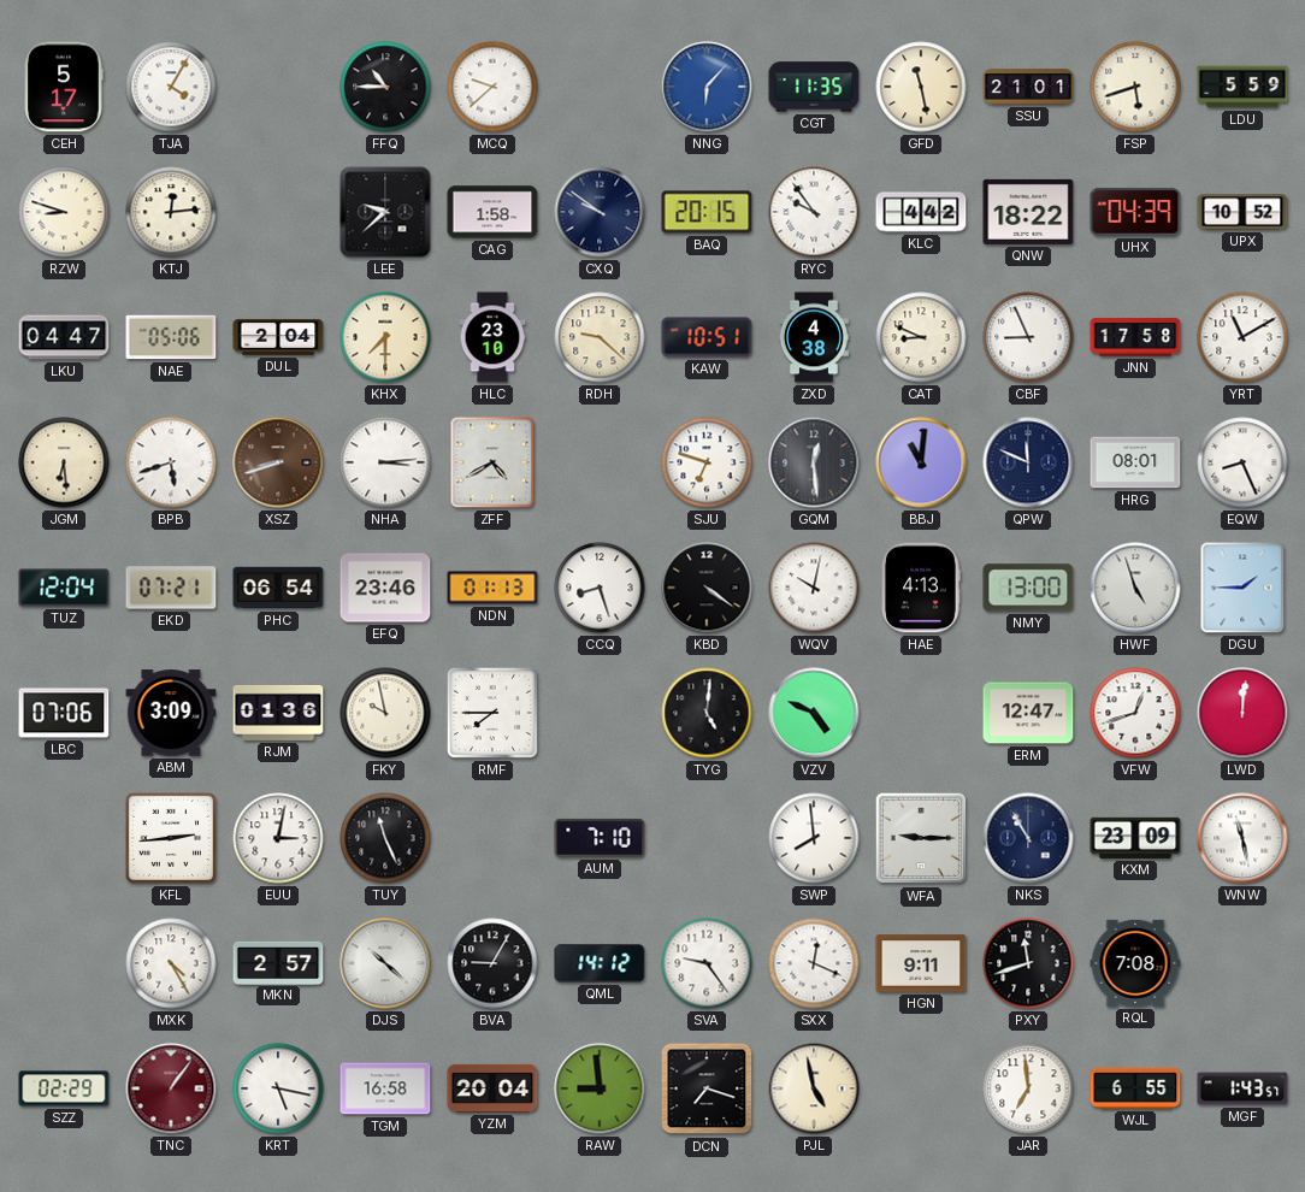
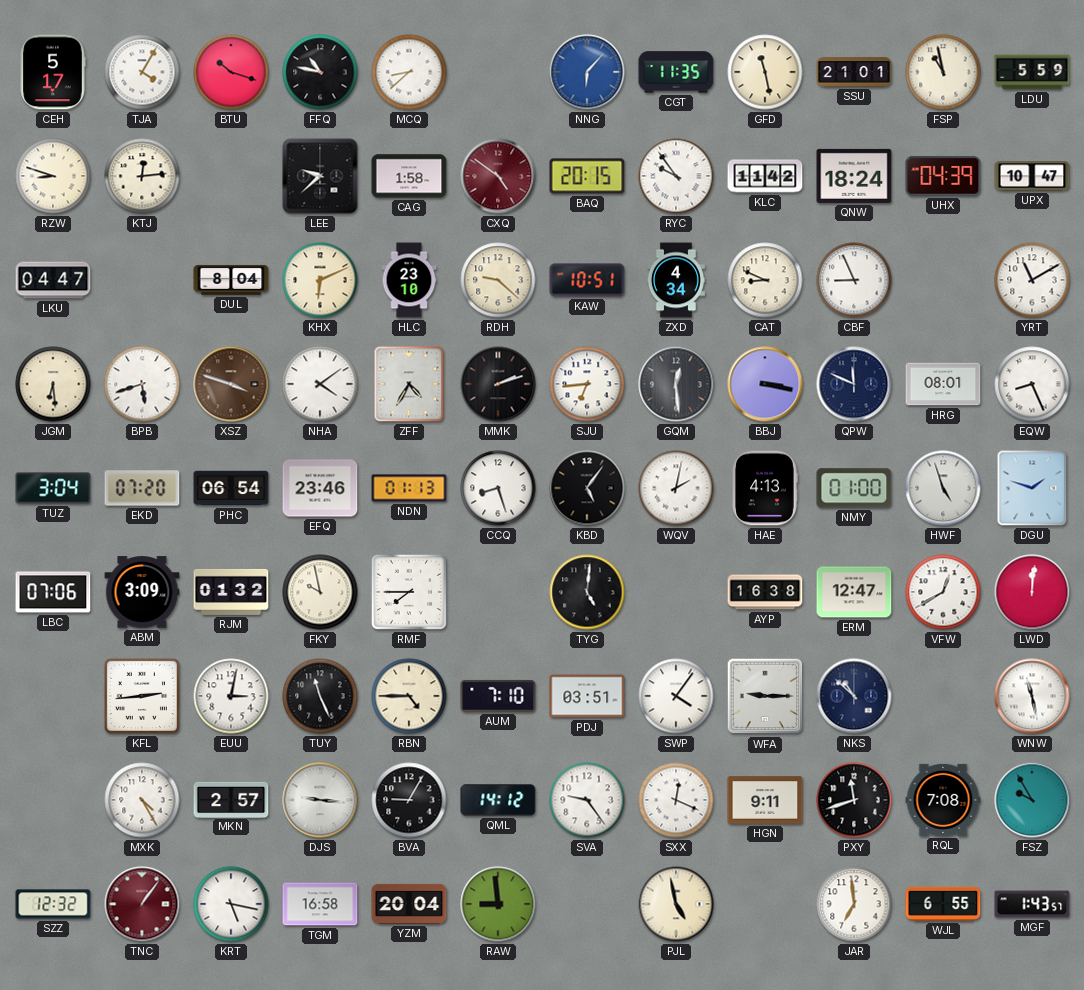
BTU: none -> 10:18
FFQ: 10:45 -> 10:47
MCQ: 9:38 -> 8:38
FSP: 5:42 -> 10:58
CXQ: 9:51 -> 4:51
CXQ dial: navy -> burgundy
KLC: 4:42 -> 11:42
QNW: 18:22 -> 18:24
UPX: 10:52 -> 10:47
NAE: 05:06 -> none
DUL: 2:04 -> 8:04
KHX: 7:30 -> 6:11
ZXD: 4:38 -> 4:34
JNN: 17:58 -> none
XSZ: 8:42 -> 3:48
NHA: 3:14 -> 4:09
ZFF: 4:40 -> 4:35
MMK: none -> 2:12
SJU: 6:48 -> 6:44
BBJ: 11:01 -> 3:17
TUZ: 12:04 -> 3:04
EKD: 07:21 -> 07:20
KBD: 4:21 -> 5:06
WQV: 10:02 -> 2:02
NMY: 13:00 -> 01:00
DGU: 1:45 -> 1:48
RJM: 01:36 -> 01:32
VZV: 4:49 -> none
AYP: none -> 16:38
VFW: 12:42 -> 12:40
RBN: none -> 4:45
PDJ: none -> 03:51
SWP: 7:59 -> 4:06
NKS: 10:55 -> 10:52
KXM: 23:09 -> none
DJS: 10:22 -> 9:16
FSZ: none -> 9:55
SZZ: 02:29 -> 12:32
DCN: 7:18 -> none
